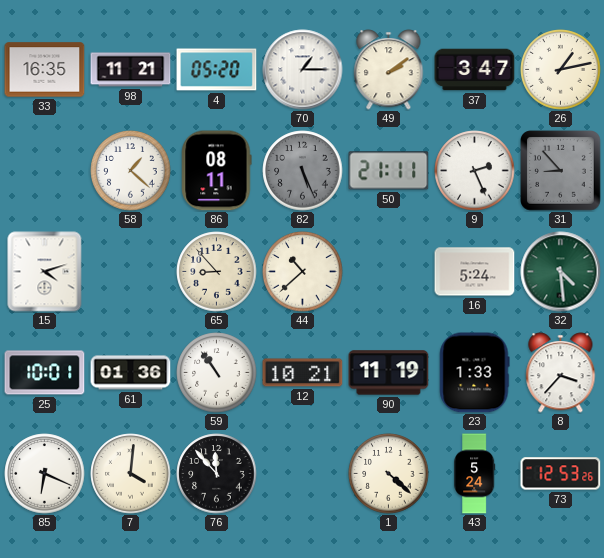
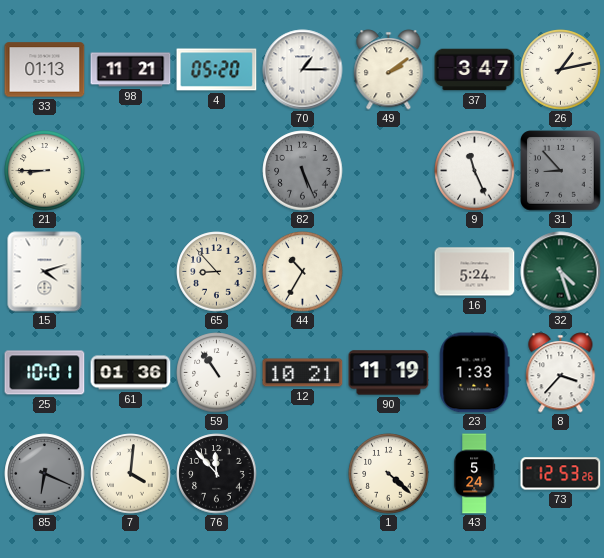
33: 16:35 -> 01:13
21: none -> 8:45
58: 1:22 -> none
86: 08:11 -> none
50: 21:11 -> none
9: 2:26 -> 11:26
44: 10:38 -> 10:35
32: 4:29 -> 4:27
85 dial: white -> grey
